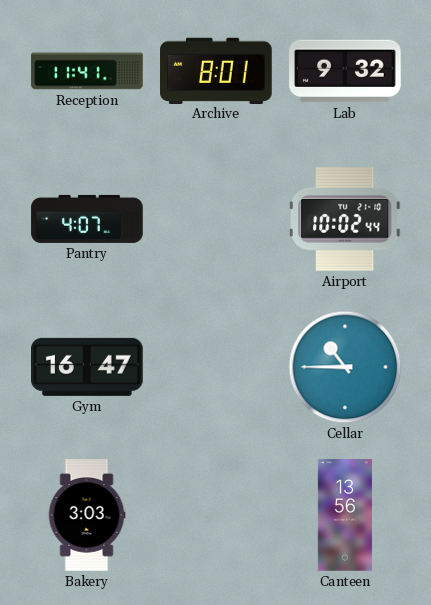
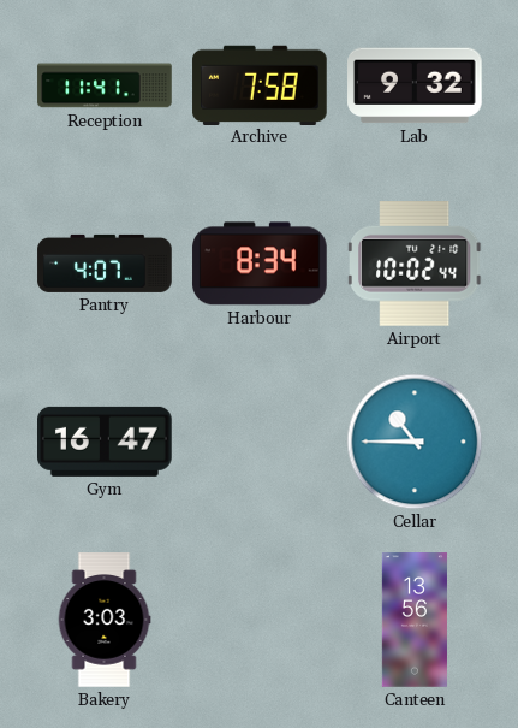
Archive: 8:01 -> 7:58
Harbour: none -> 8:34
